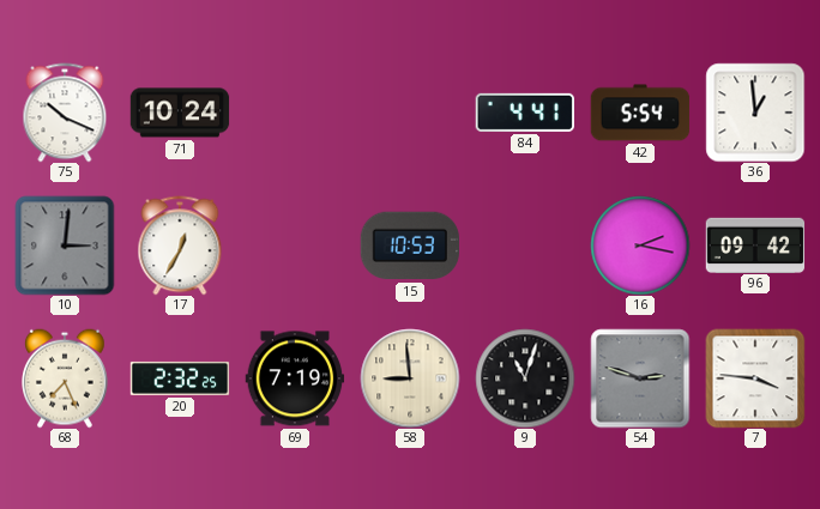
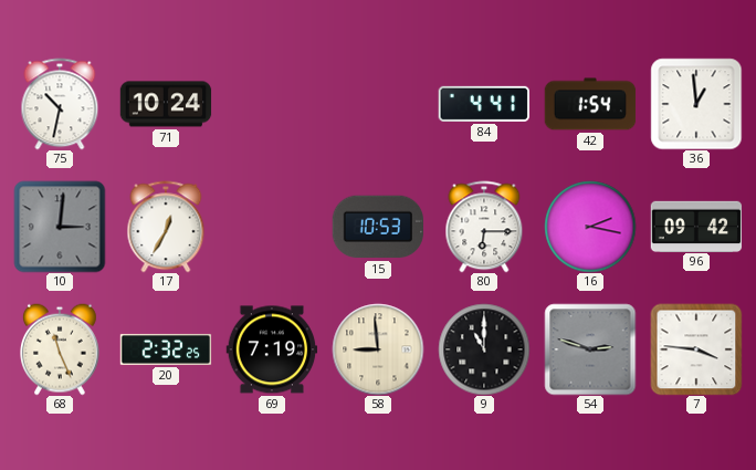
75: 10:19 -> 10:32
42: 5:54 -> 1:54
80: none -> 6:15
68: 7:26 -> 11:26
9: 11:03 -> 11:00
